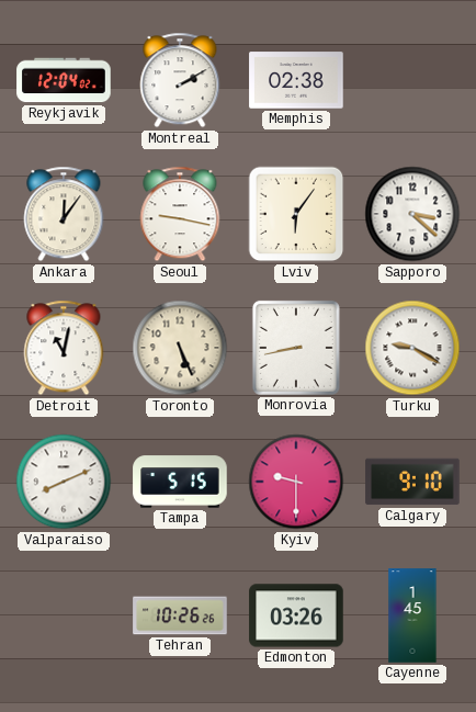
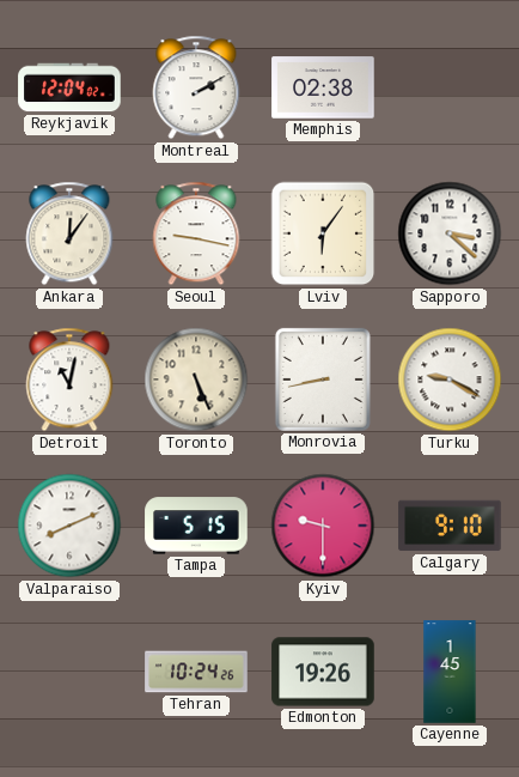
Tehran: 10:26 -> 10:24
Edmonton: 03:26 -> 19:26
